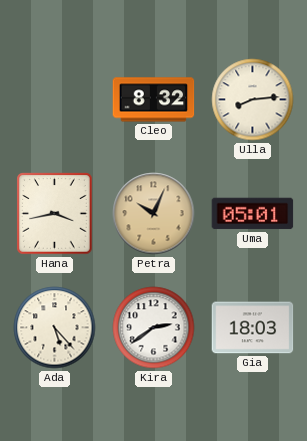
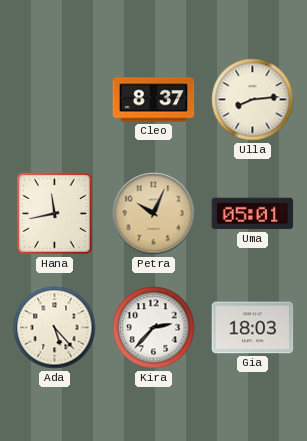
Cleo: 8:32 -> 8:37
Hana: 3:43 -> 11:43
Kira: 2:39 -> 2:37
